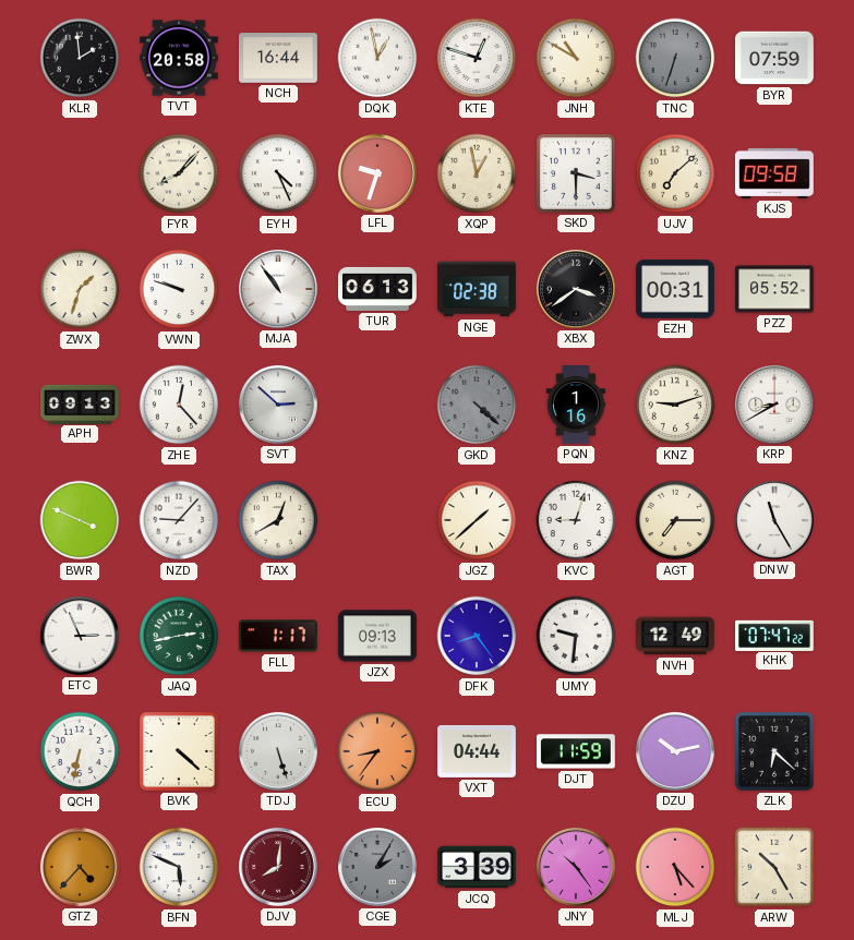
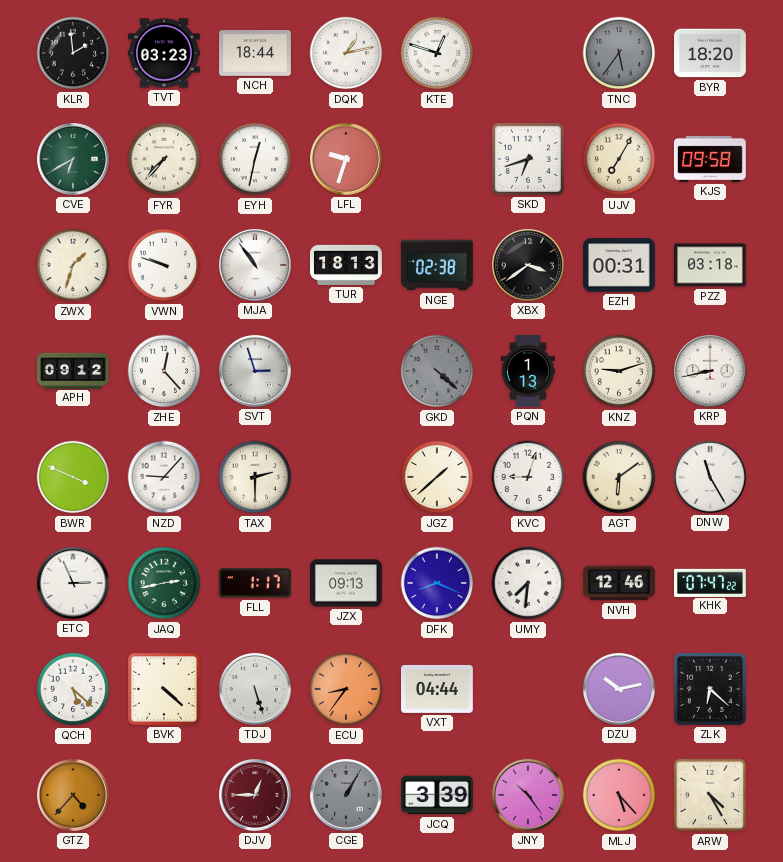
TVT: 20:58 -> 03:23
NCH: 16:44 -> 18:44
DQK: 12:58 -> 1:13
JNH: 10:50 -> none
TNC: 6:33 -> 5:36
BYR: 07:59 -> 18:20
CVE: none -> 6:40
FYR: 8:07 -> 7:37
EYH: 4:26 -> 12:32
XQP: 12:58 -> none
SKD: 3:30 -> 6:42
UJV: 7:08 -> 7:05
TUR: 06:13 -> 18:13
PZZ: 05:52 -> 03:18
APH: 09:13 -> 09:12
SVT: 2:52 -> 2:57
PQN: 1:16 -> 1:13
KRP: 8:40 -> 8:43
TAX: 12:40 -> 2:30
AGT: 7:15 -> 6:09
DFK: 8:24 -> 8:19
UMY: 9:31 -> 7:31
NVH: 12:49 -> 12:46
QCH: 6:32 -> 5:22
DJT: 11:59 -> none
BFN: 5:49 -> none
DJV: 8:01 -> 12:45
CGE: 2:05 -> 1:05
ARW: 10:25 -> 4:25
